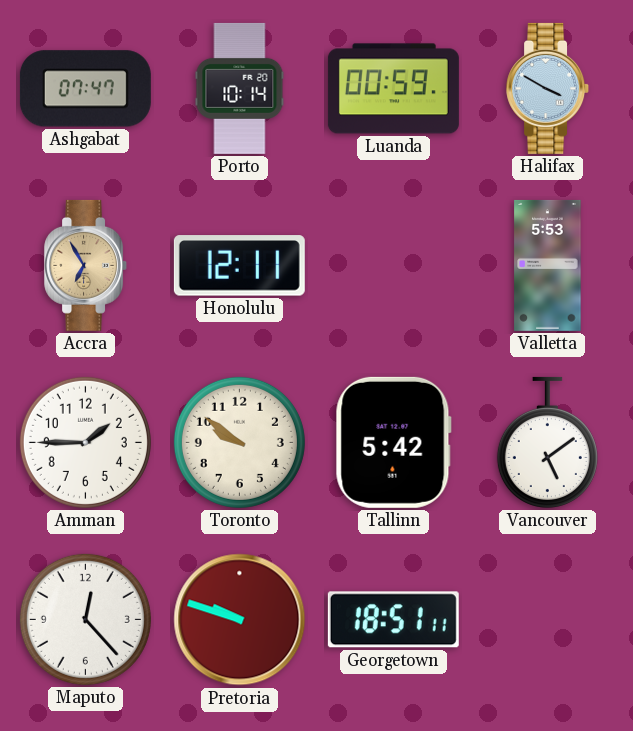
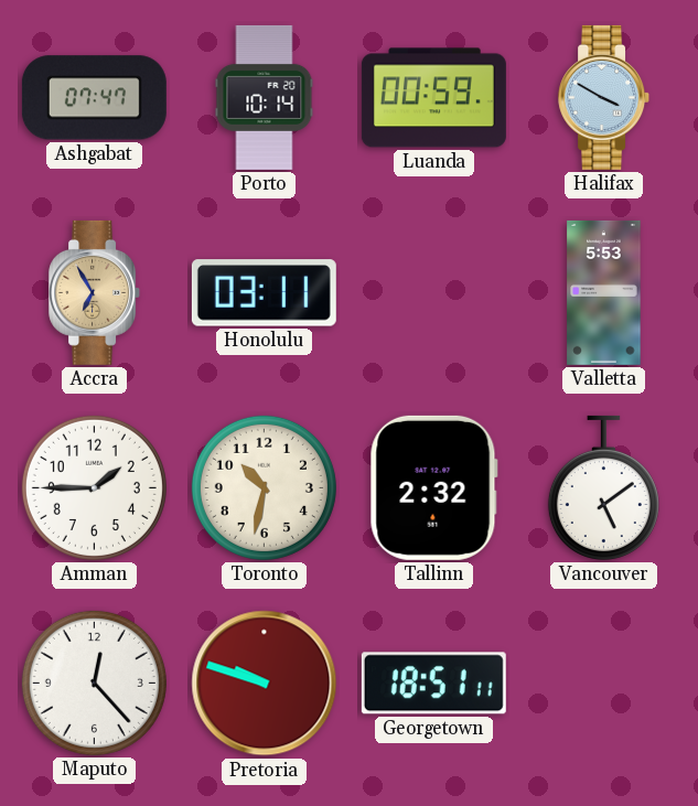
Honolulu: 12:11 -> 03:11
Toronto: 9:51 -> 10:32
Tallinn: 5:42 -> 2:32
